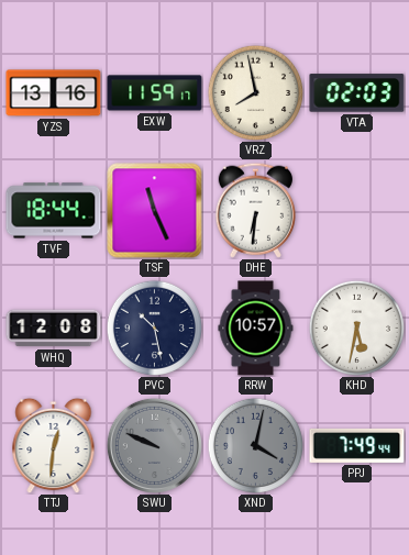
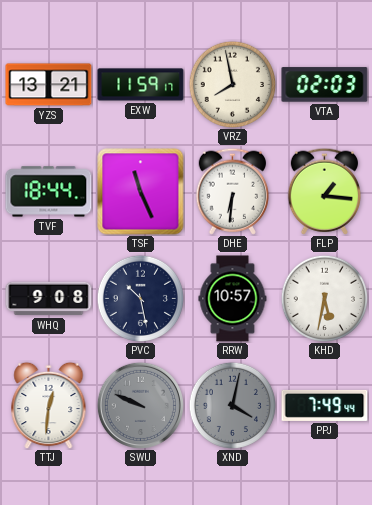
YZS: 13:16 -> 13:21
FLP: none -> 1:16
WHQ: 12:08 -> 9:08
